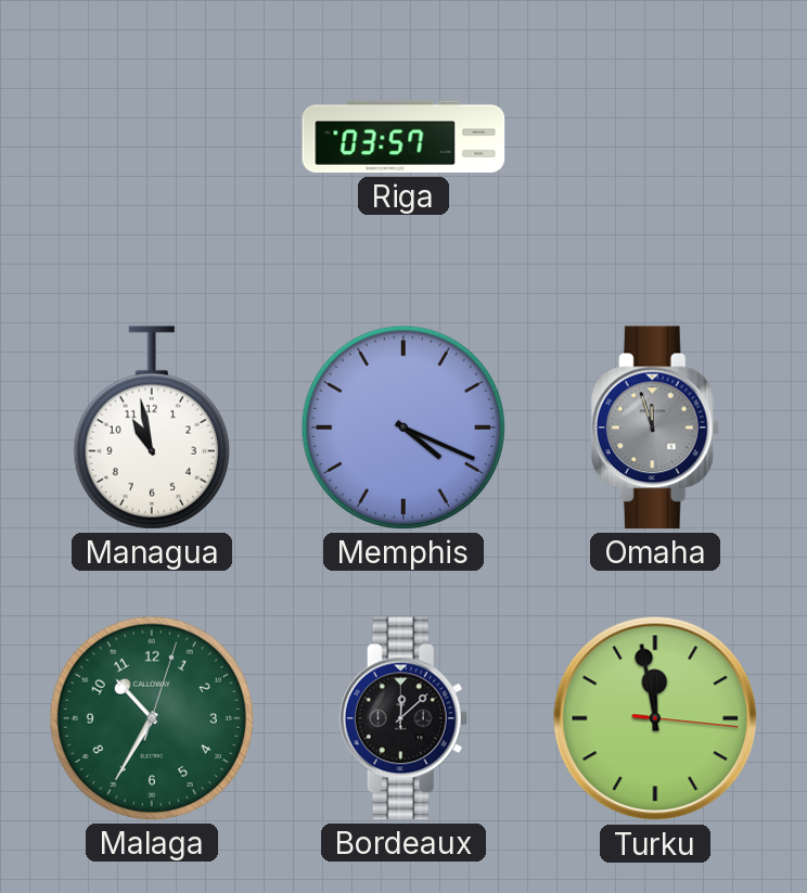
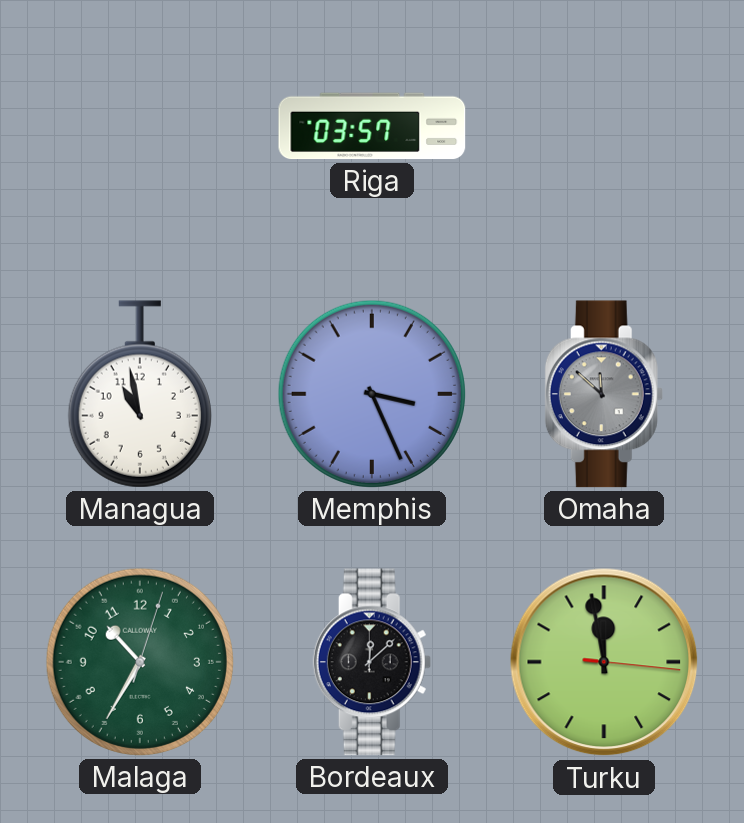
Memphis: 4:19 -> 3:26
Omaha: 11:57 -> 11:52
